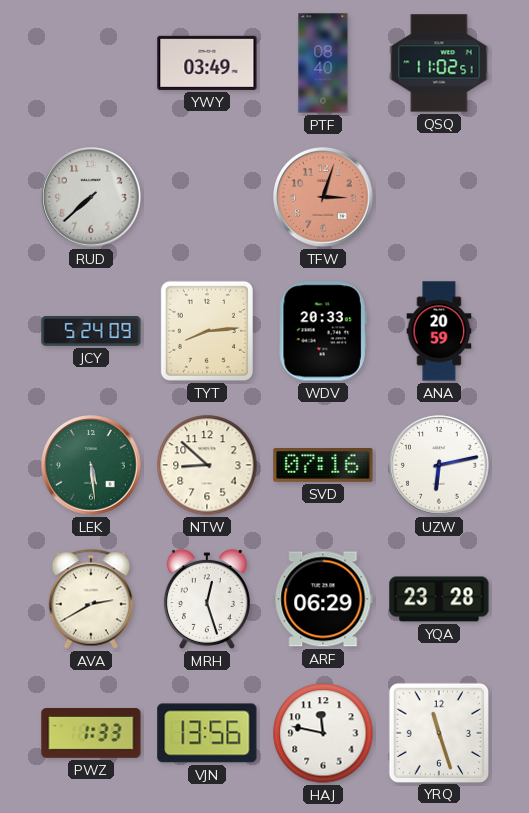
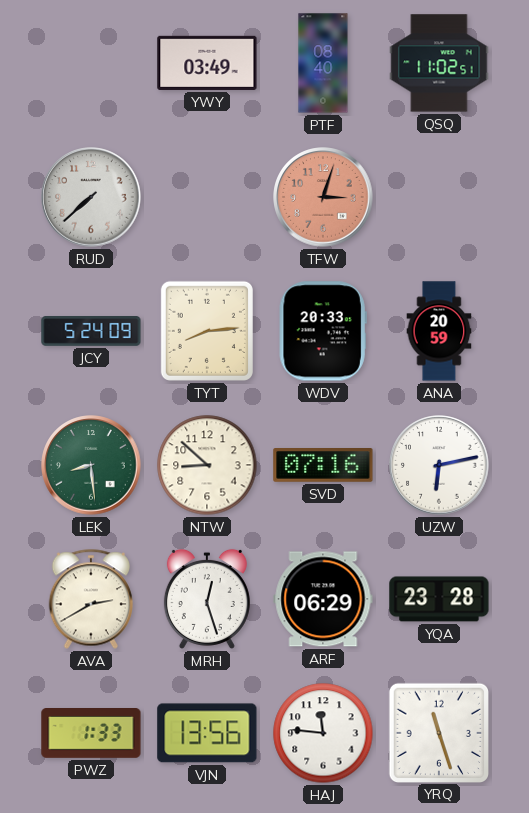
LEK: 5:29 -> 8:29
HAJ: 11:47 -> 11:46
